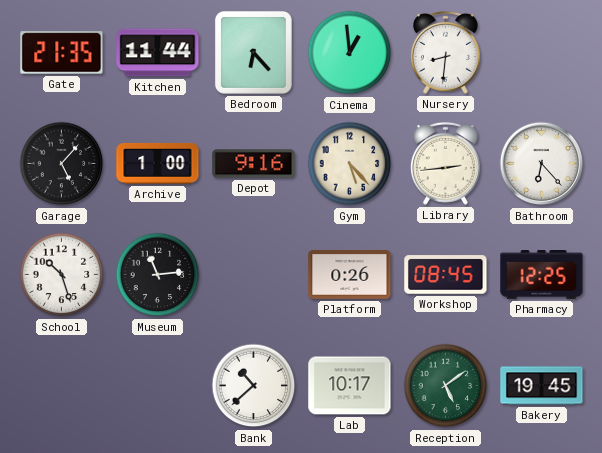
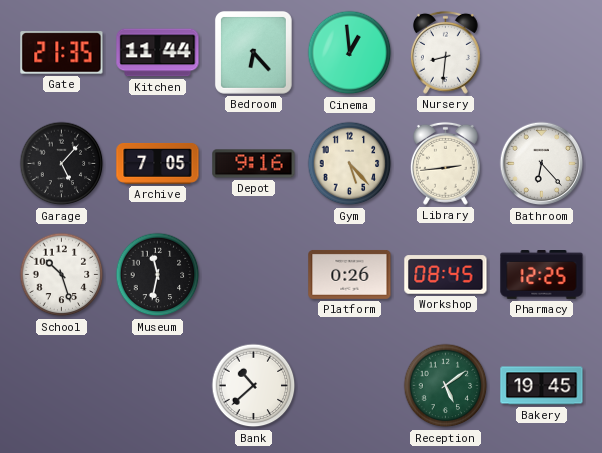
Archive: 1:00 -> 7:05
Museum: 11:14 -> 11:32
Lab: 10:17 -> none
